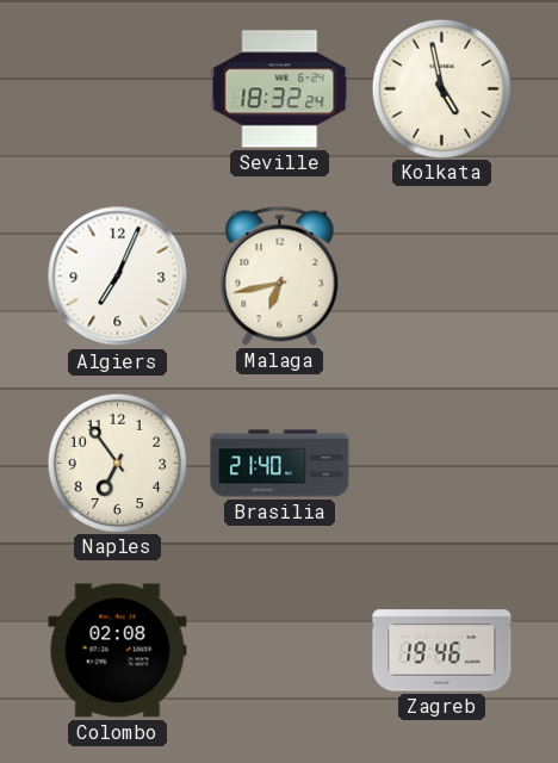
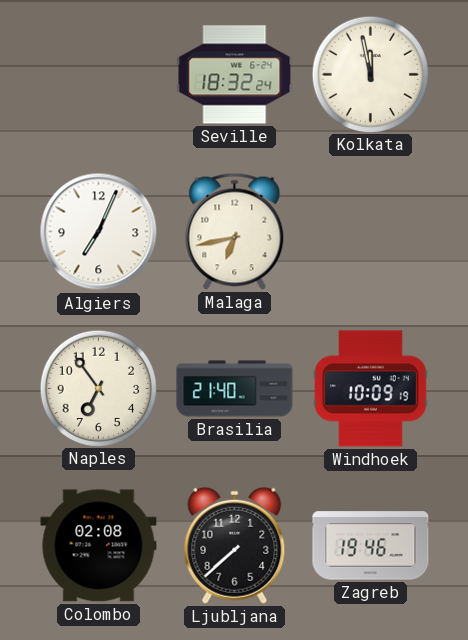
Kolkata: 4:58 -> 11:58
Windhoek: none -> 10:09
Ljubljana: none -> 7:38
